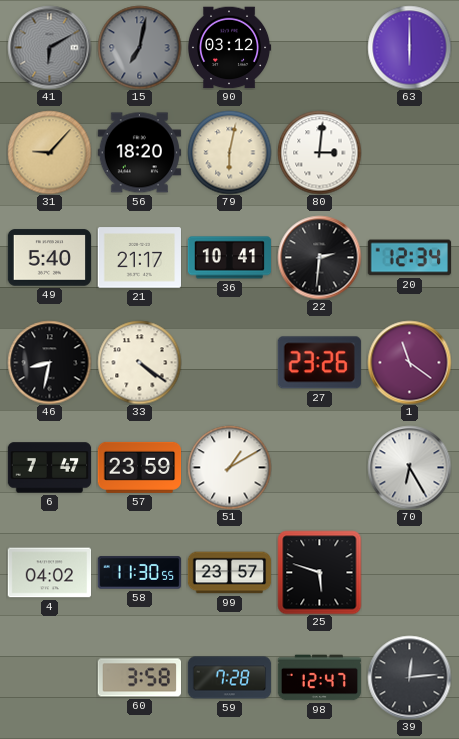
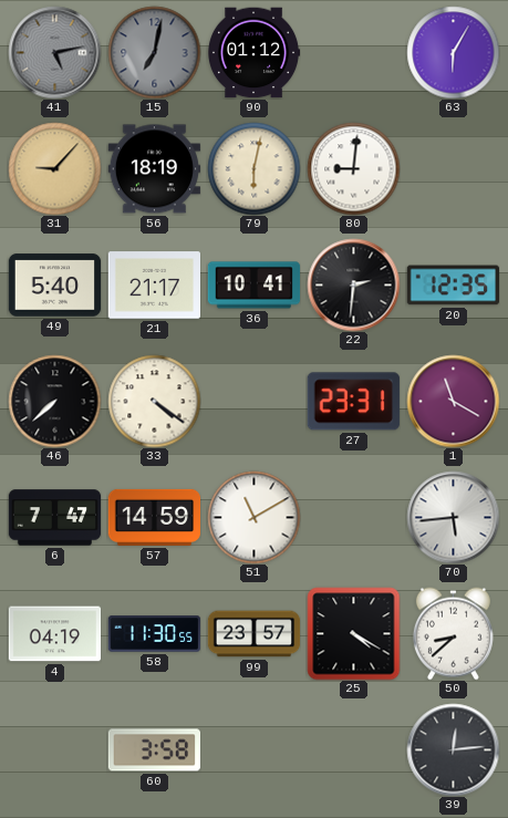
41: 6:10 -> 5:13
90: 03:12 -> 01:12
63: 6:00 -> 6:05
56: 18:20 -> 18:19
80: 3:01 -> 9:01
20: 12:34 -> 12:35
46: 8:32 -> 7:38
27: 23:26 -> 23:31
1: 11:21 -> 11:20
57: 23:59 -> 14:59
51: 1:10 -> 11:10
70: 6:25 -> 5:44
4: 04:02 -> 04:19
25: 5:48 -> 4:20
50: none -> 8:38
59: 7:28 -> none
98: 12:47 -> none
